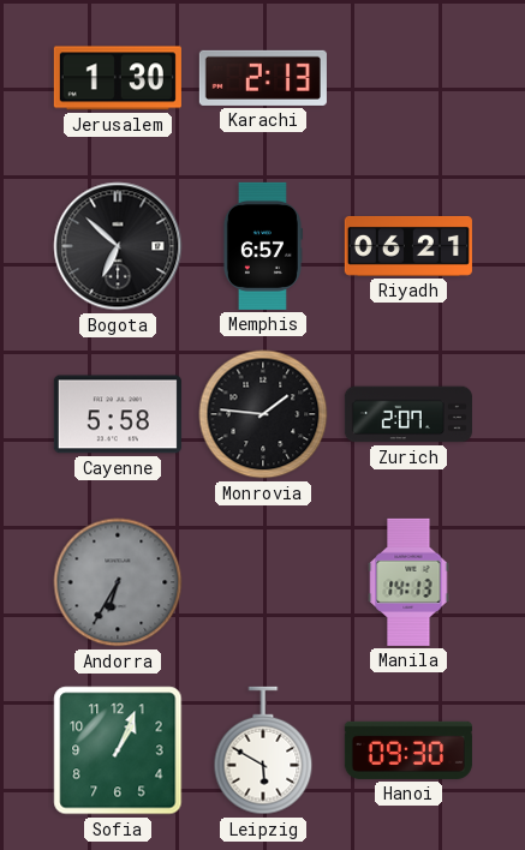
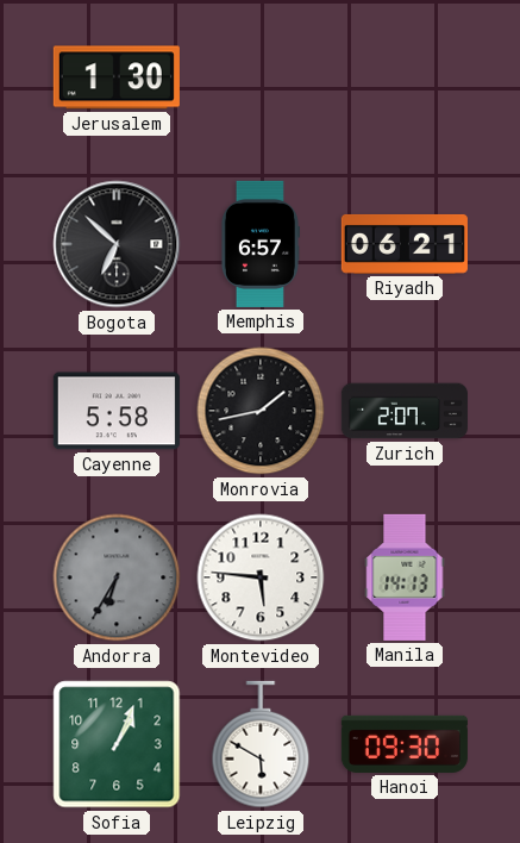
Karachi: 2:13 -> none
Monrovia: 1:46 -> 1:43
Montevideo: none -> 5:46
